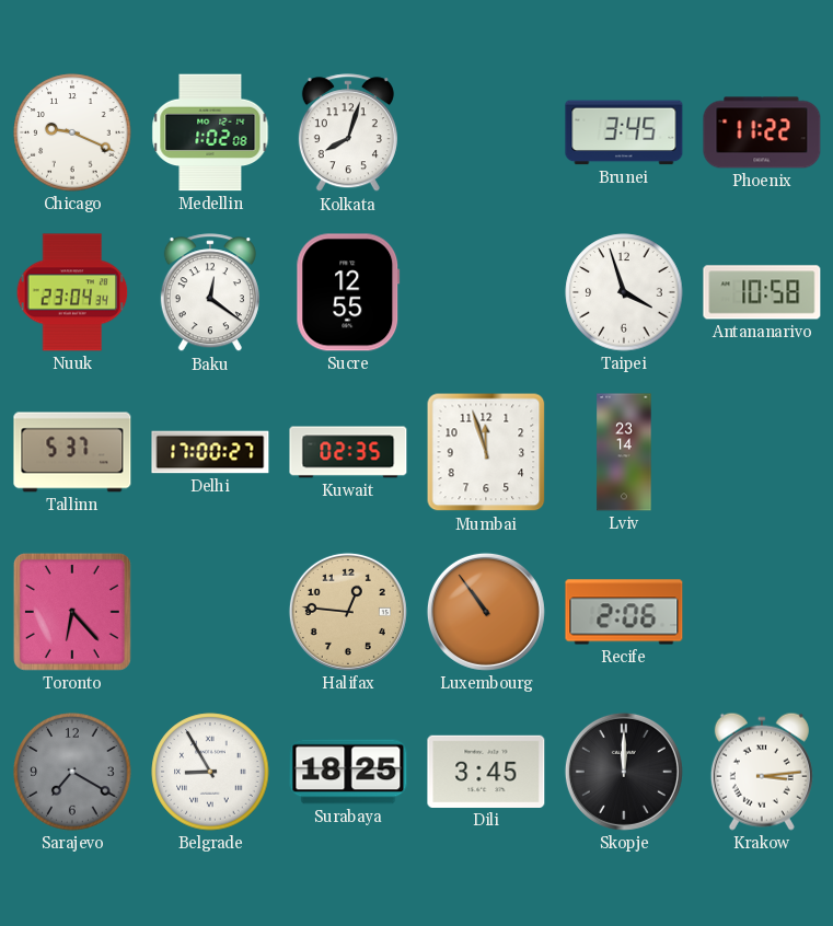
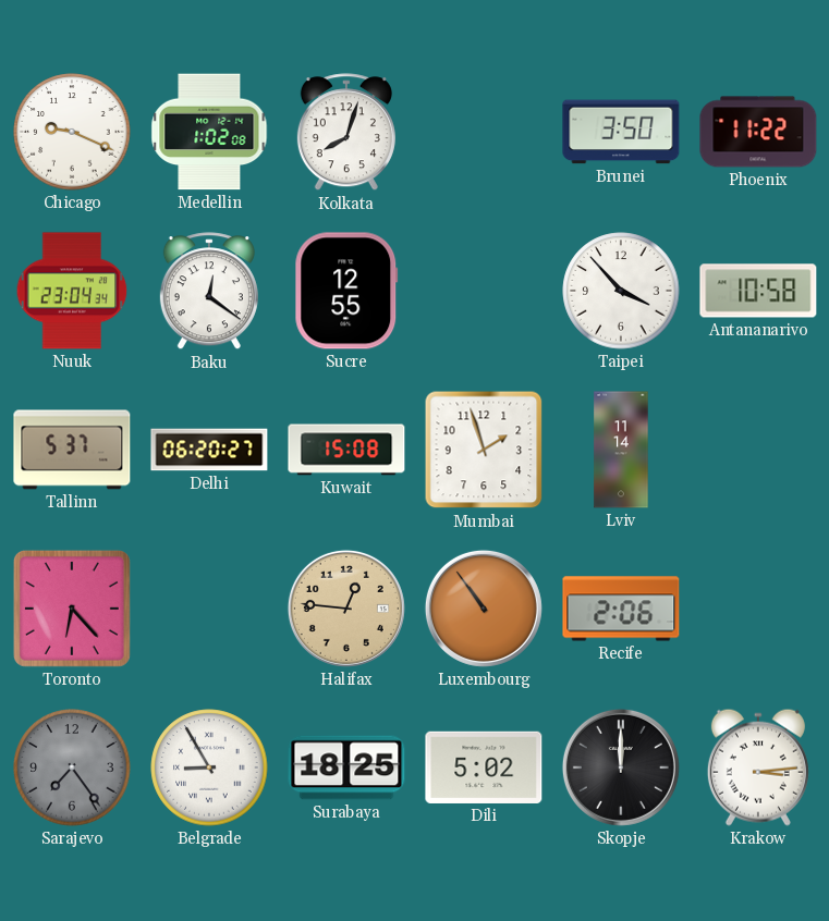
Brunei: 3:45 -> 3:50
Taipei: 3:57 -> 3:53
Delhi: 17:00 -> 06:20
Kuwait: 02:35 -> 15:08
Mumbai: 11:57 -> 1:57
Lviv: 23:14 -> 11:14
Sarajevo: 7:20 -> 7:24
Dili: 3:45 -> 5:02
